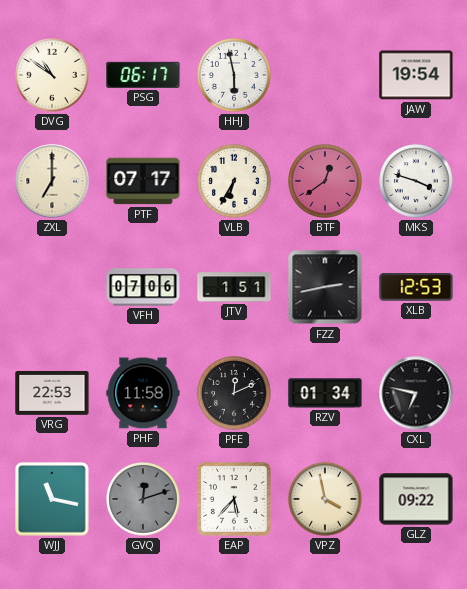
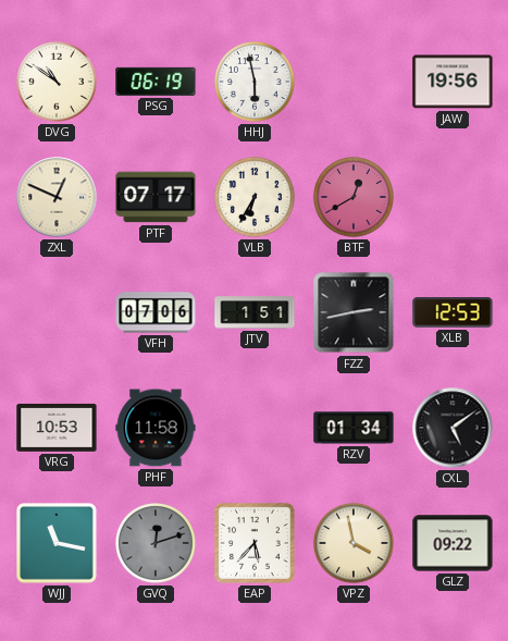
PSG: 06:17 -> 06:19
JAW: 19:54 -> 19:56
ZXL: 7:00 -> 12:49
BTF: 12:39 -> 12:40
MKS: 3:48 -> none
VRG: 22:53 -> 10:53
PFE: 12:11 -> none
CXL: 6:47 -> 5:09
